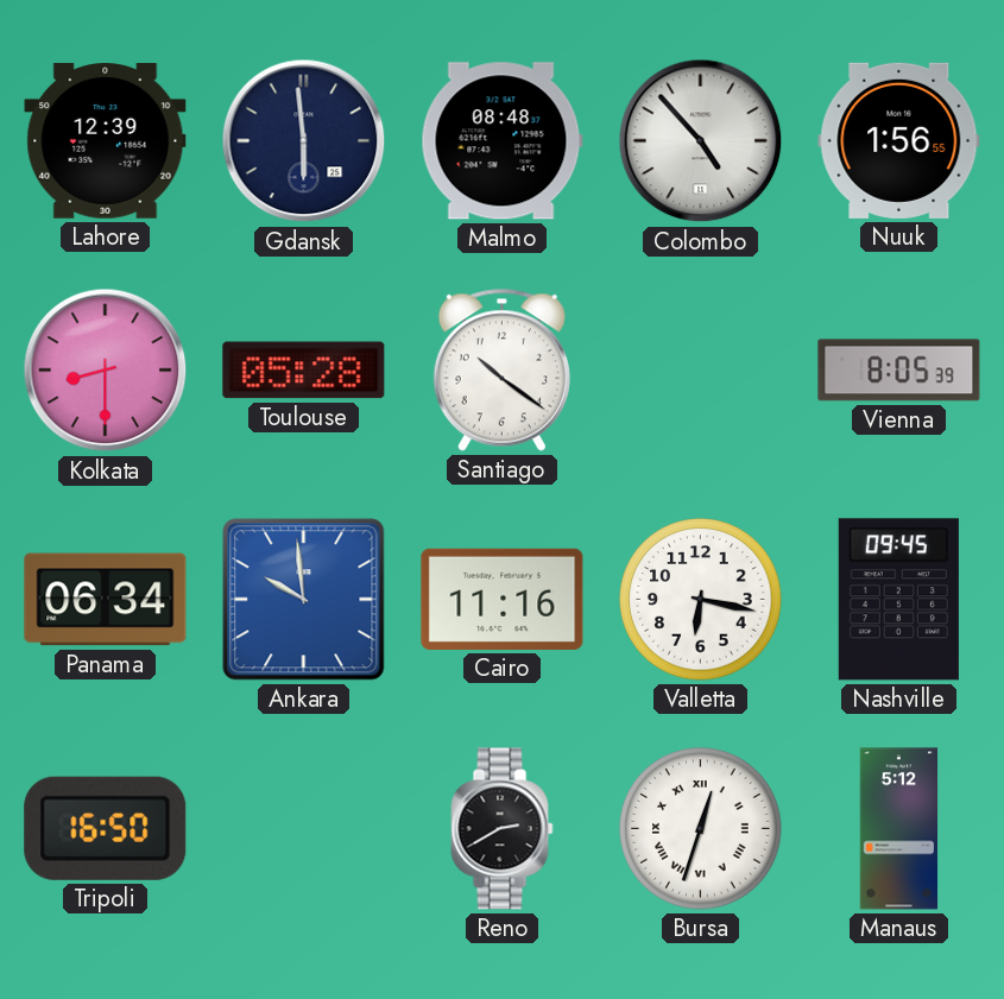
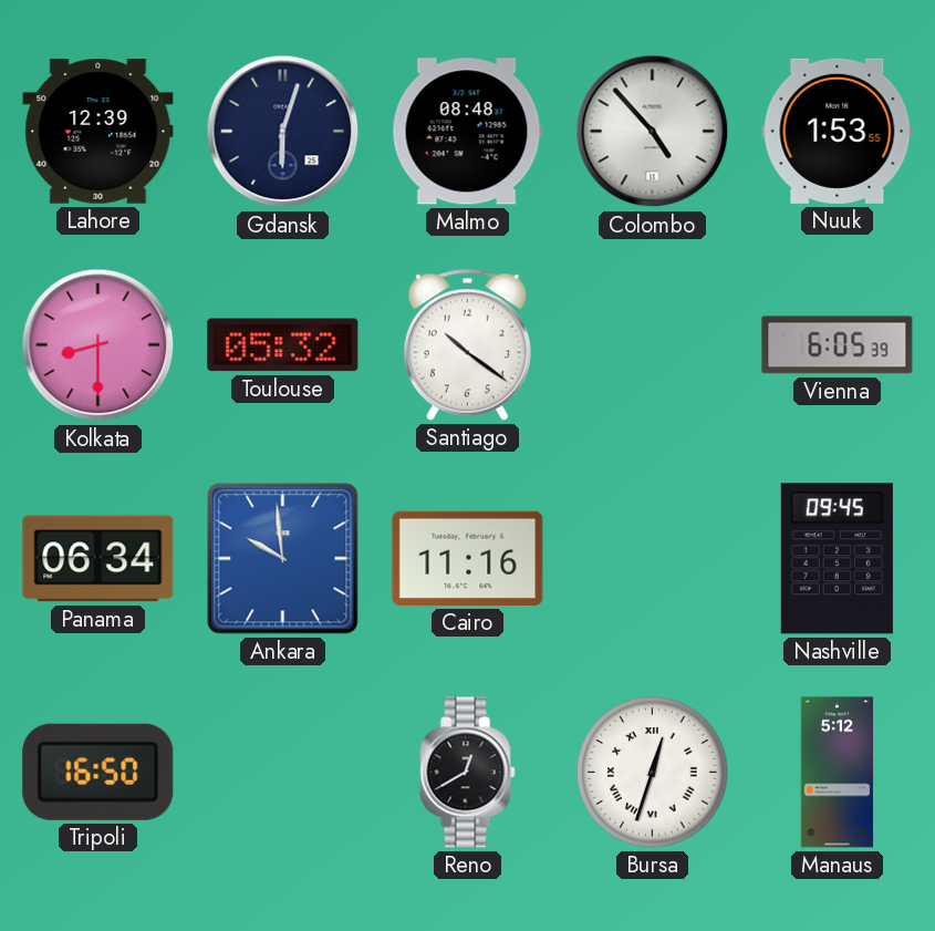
Gdansk: 5:59 -> 6:03
Nuuk: 1:56 -> 1:53
Toulouse: 05:28 -> 05:32
Vienna: 8:05 -> 6:05
Valletta: 6:17 -> none
Reno: 2:40 -> 12:40
